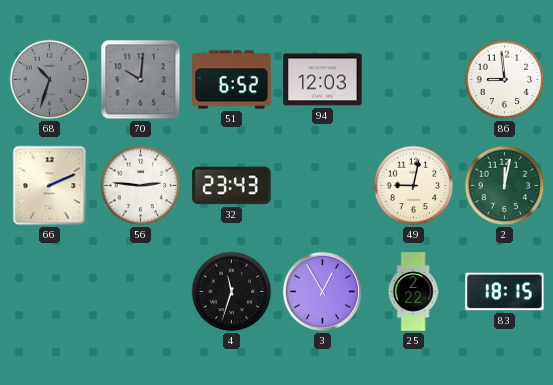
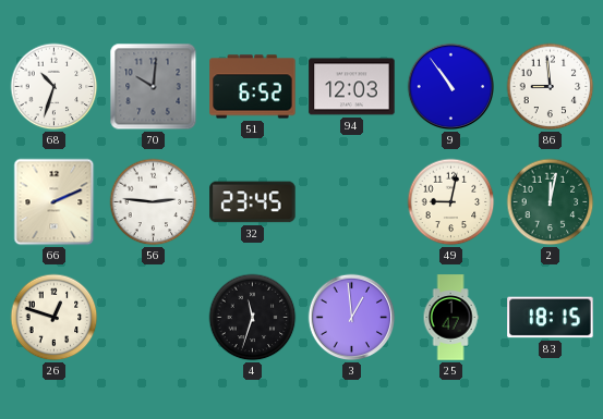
68 dial: grey -> white
9: none -> 10:54
32: 23:43 -> 23:45
26: none -> 12:48
3: 12:55 -> 12:59
25: 2:22 -> 1:47
